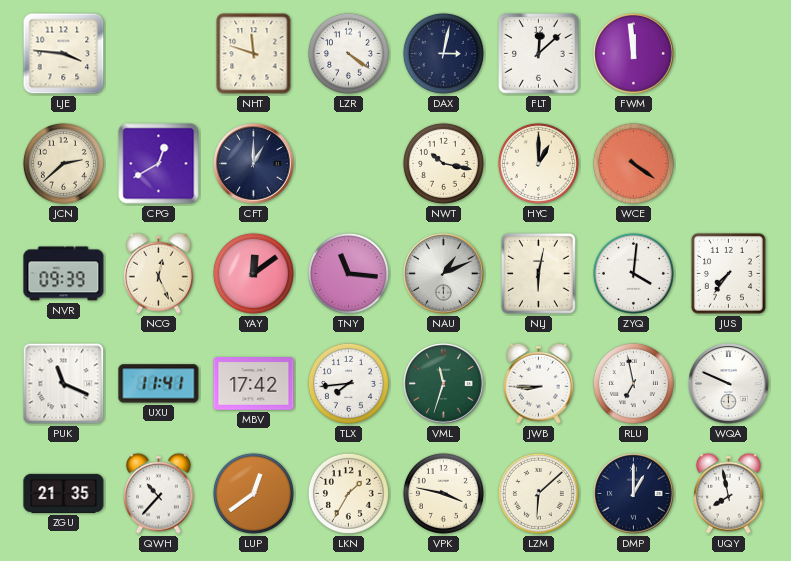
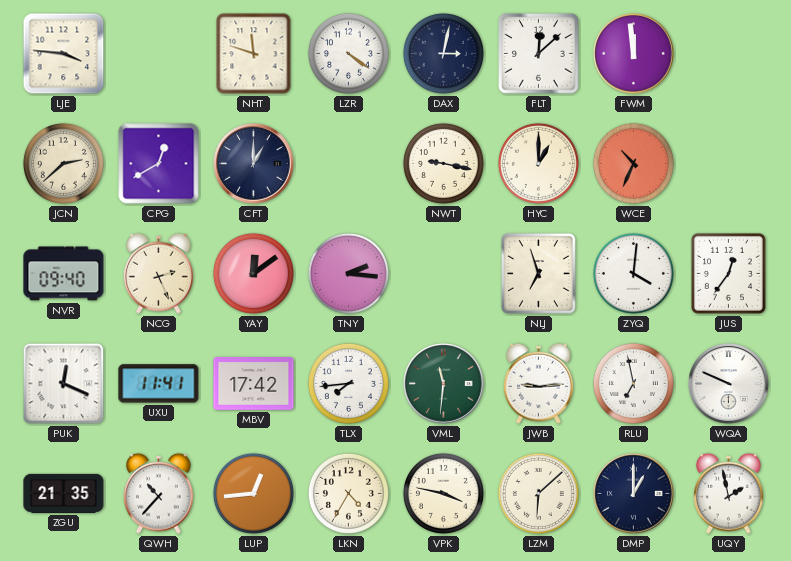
NWT: 10:17 -> 9:17
WCE: 4:21 -> 10:34
NVR: 09:39 -> 09:40
NCG: 12:26 -> 2:26
TNY: 11:16 -> 2:16
NAU: 1:11 -> none
NLJ: 6:02 -> 6:57
JUS: 7:36 -> 12:36
PUK: 11:19 -> 12:19
VML: 11:33 -> 11:31
JWB: 8:45 -> 9:14
LUP: 12:39 -> 12:44
LKN: 1:35 -> 4:35
UQY: 7:58 -> 1:58
